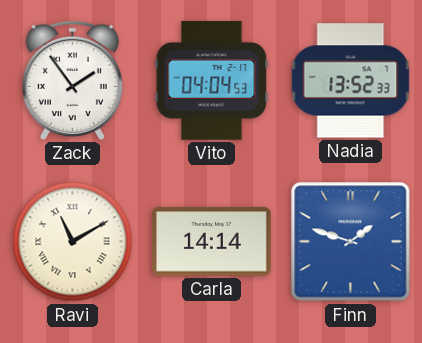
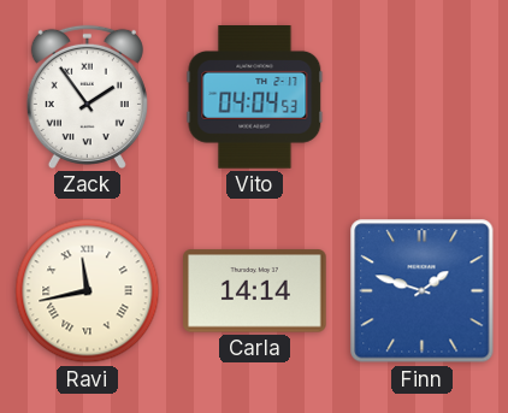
Nadia: 13:52 -> none
Ravi: 11:10 -> 11:43
